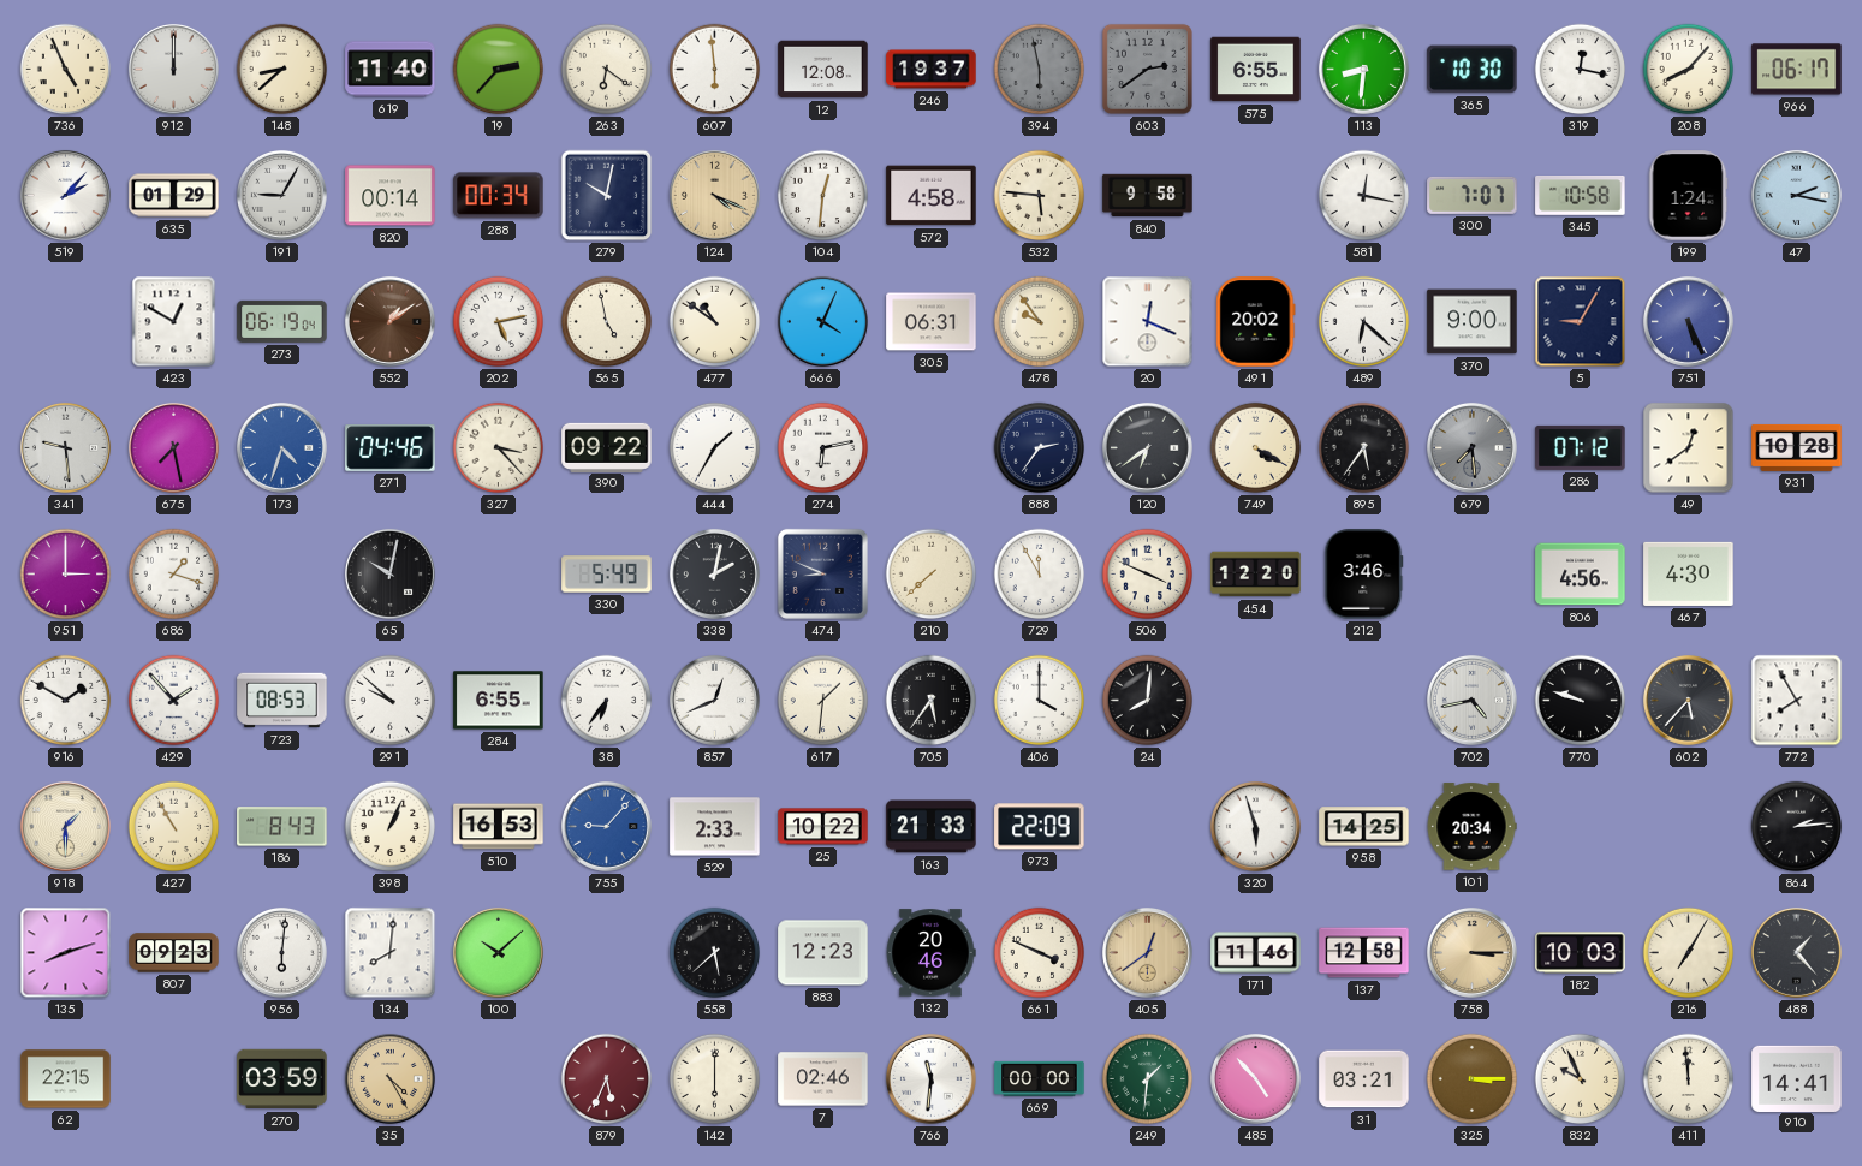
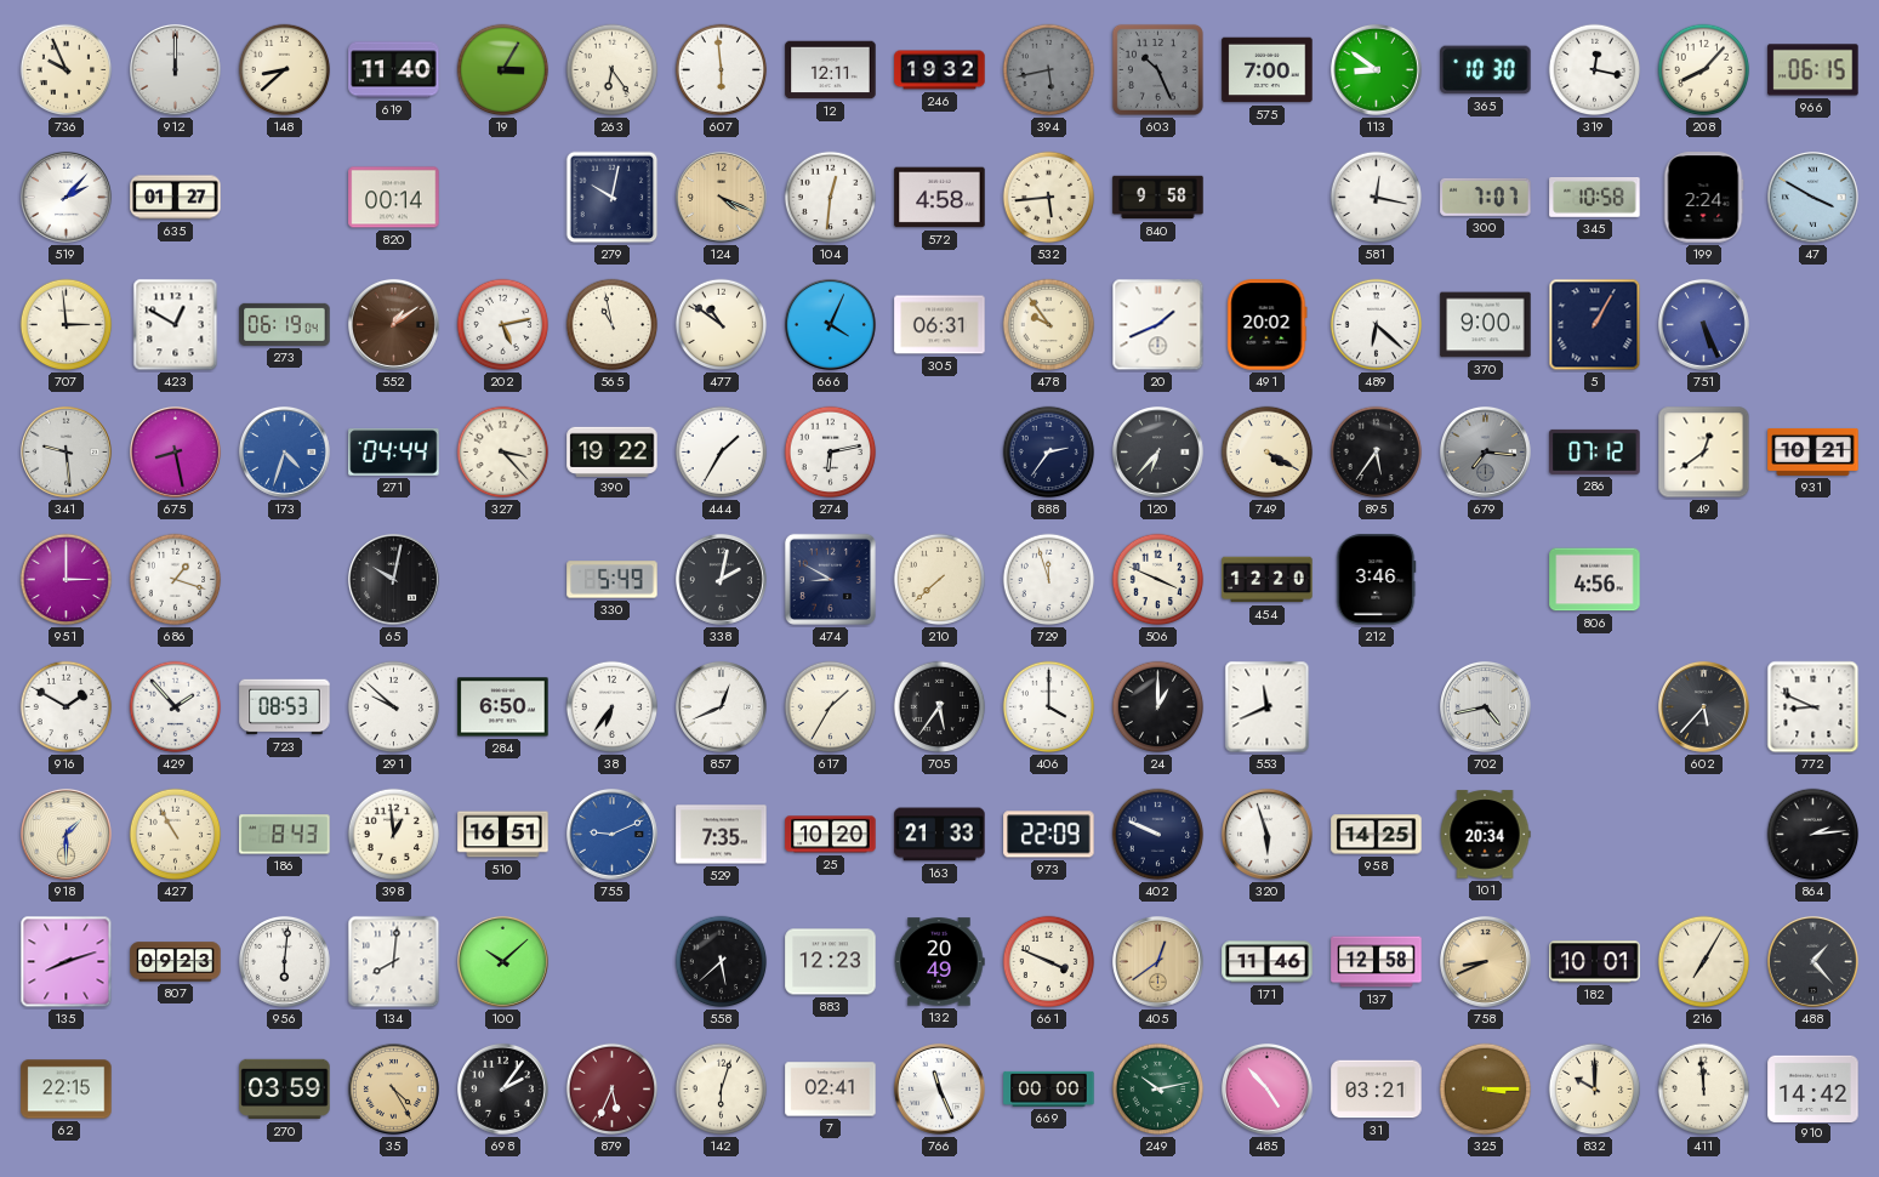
736: 4:56 -> 9:56
19: 2:37 -> 3:05
263: 6:21 -> 6:24
12: 12:08 -> 12:11
246: 19:37 -> 19:32
394: 5:58 -> 5:43
603: 2:39 -> 10:26
575: 6:55 -> 7:00
113: 8:31 -> 8:51
966: 06:17 -> 06:15
635: 01:29 -> 01:27
191: 9:05 -> none
288: 00:34 -> none
532: 5:46 -> 5:44
199: 1:24 -> 2:24
47: 2:17 -> 3:50
707: none -> 2:59
565: 4:58 -> 10:58
20: 12:19 -> 1:41
5: 9:05 -> 1:05
675: 7:28 -> 8:28
271: 04:46 -> 04:44
390: 09:22 -> 19:22
120: 6:39 -> 6:37
679: 7:29 -> 7:16
931: 10:28 -> 10:21
474: 8:49 -> 8:50
729: 11:55 -> 11:57
467: 4:30 -> none
284: 6:55 -> 6:50
617: 1:31 -> 1:35
24: 8:01 -> 1:00
553: none -> 11:41
770: 9:48 -> none
772: 7:55 -> 8:49
398: 1:04 -> 12:59
510: 16:53 -> 16:51
755: 9:07 -> 9:11
529: 2:33 -> 7:35
25: 10:22 -> 10:20
402: none -> 9:49
132: 20:46 -> 20:49
758: 3:15 -> 8:41
182: 10:03 -> 10:01
698: none -> 2:06
142: 6:00 -> 6:03
7: 02:46 -> 02:41
766: 11:31 -> 11:26
249: 1:31 -> 10:13
832: 9:56 -> 10:00
910: 14:41 -> 14:42
